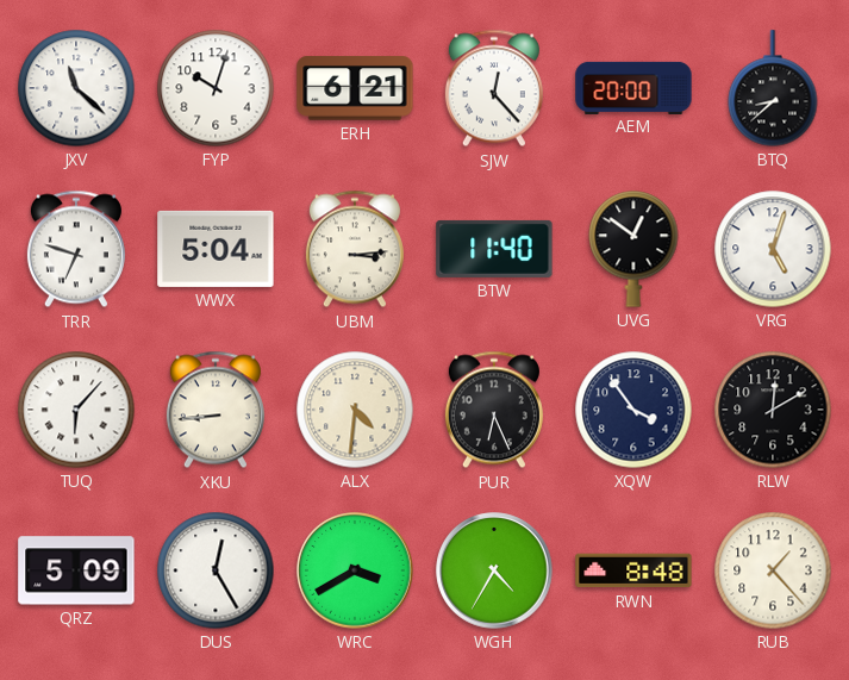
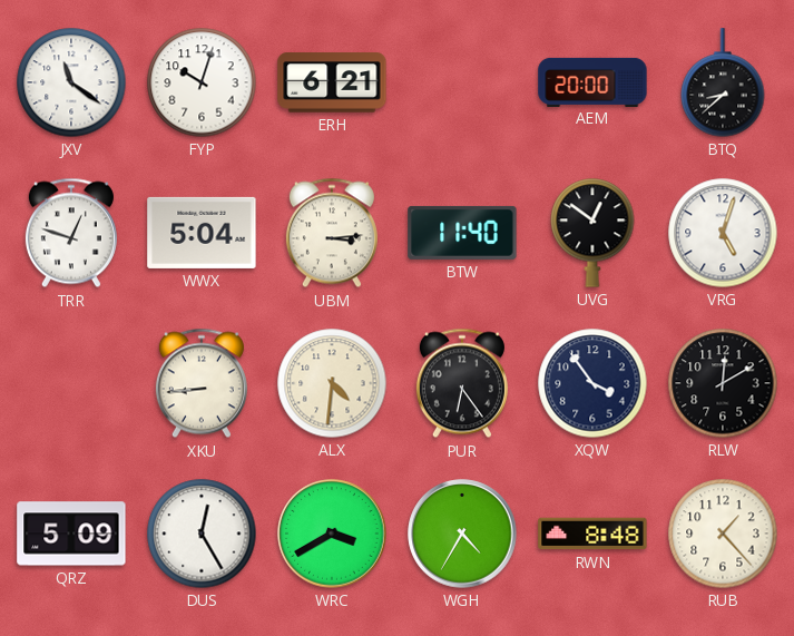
JXV: 11:22 -> 11:21
SJW: 12:23 -> none
TRR: 6:48 -> 12:48
TUQ: 6:07 -> none
PUR: 6:26 -> 6:24
